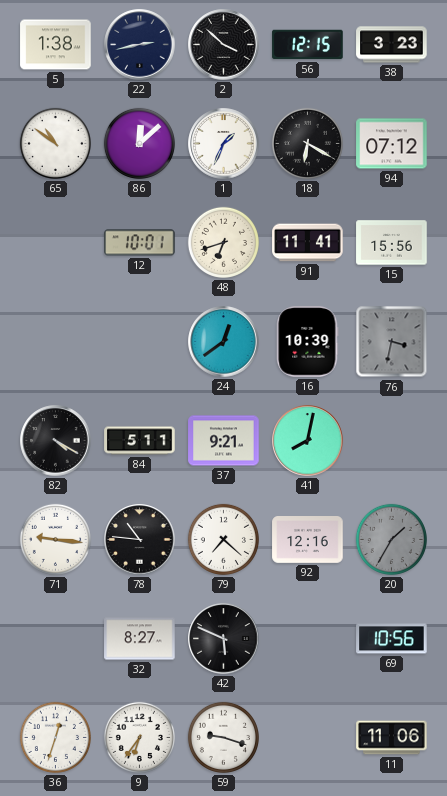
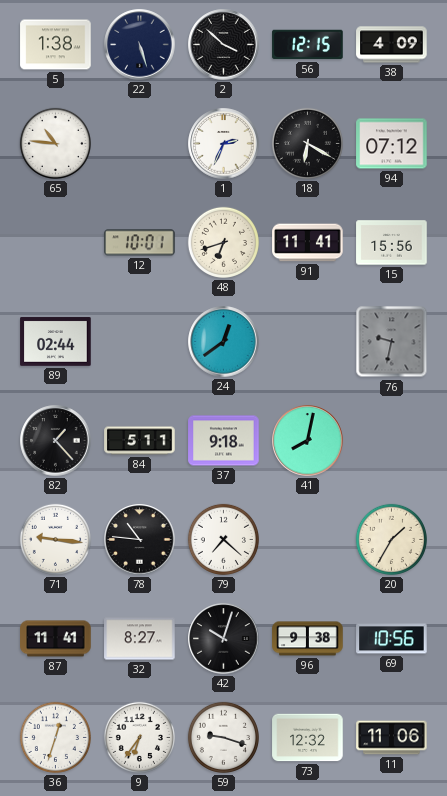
22: 2:43 -> 5:27
38: 3:23 -> 4:09
65: 10:51 -> 10:46
86: 12:08 -> none
1: 1:34 -> 2:34
89: none -> 02:44
16: 10:39 -> none
76: 3:32 -> 9:32
82: 4:20 -> 1:23
37: 9:21 -> 9:18
92: 12:16 -> none
20 dial: grey -> cream
87: none -> 11:41
42: 5:49 -> 10:03
96: none -> 9:38
73: none -> 12:32
